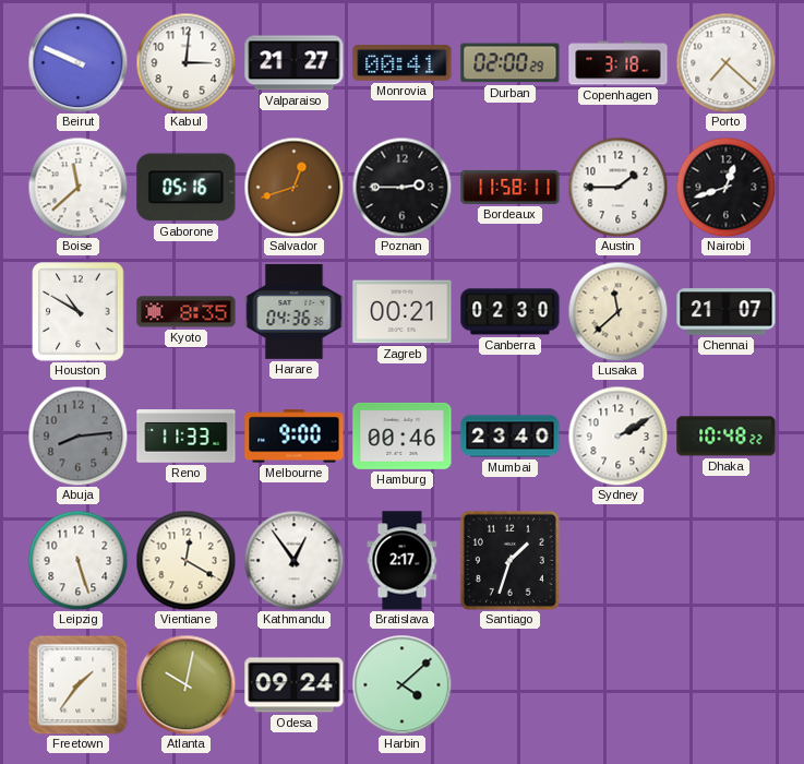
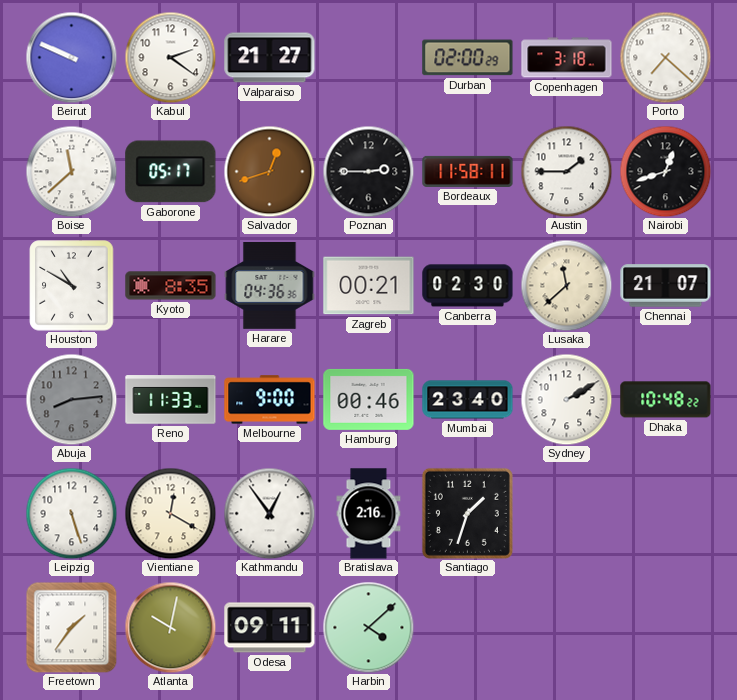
Kabul: 3:01 -> 2:21
Monrovia: 00:41 -> none
Gaborone: 05:16 -> 05:17
Bratislava: 2:17 -> 2:16
Odesa: 09:24 -> 09:11
